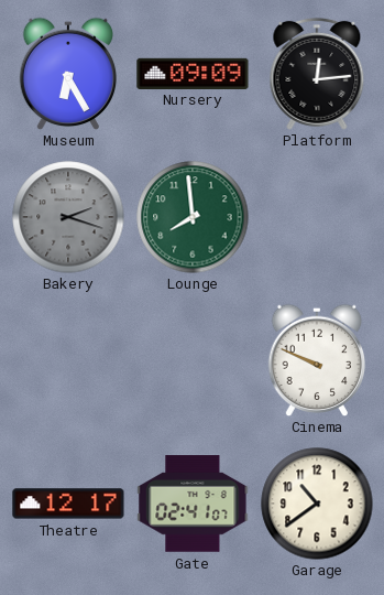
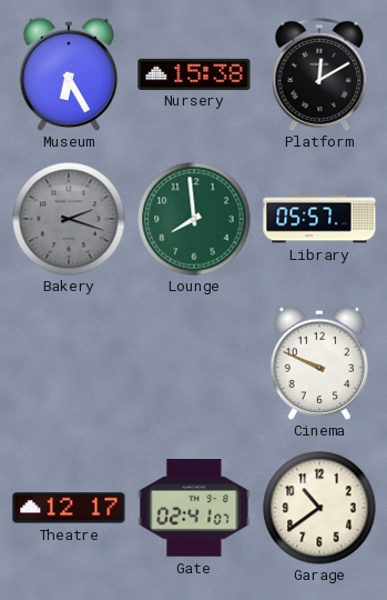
Nursery: 09:09 -> 15:38
Platform: 12:14 -> 12:10
Library: none -> 05:57
